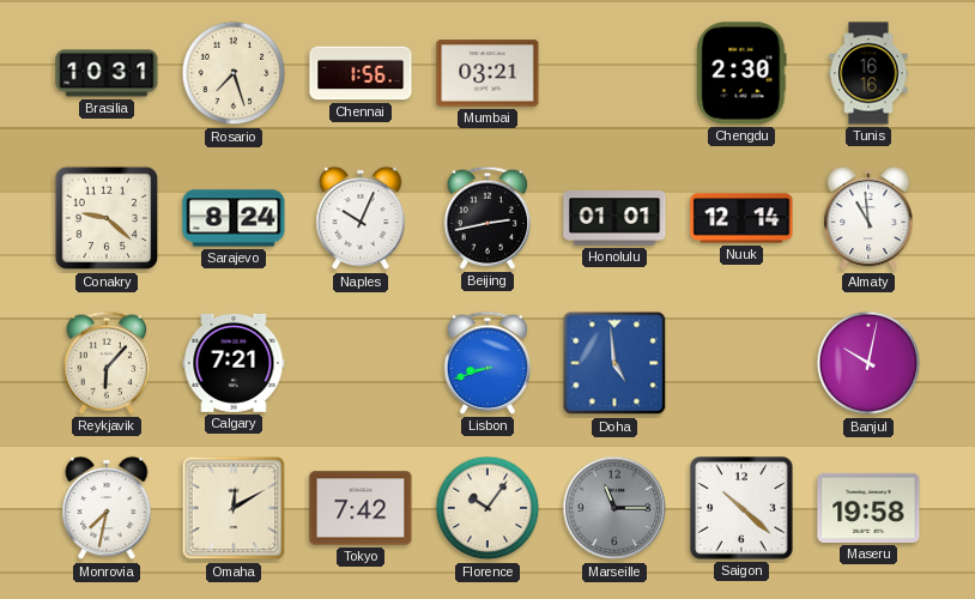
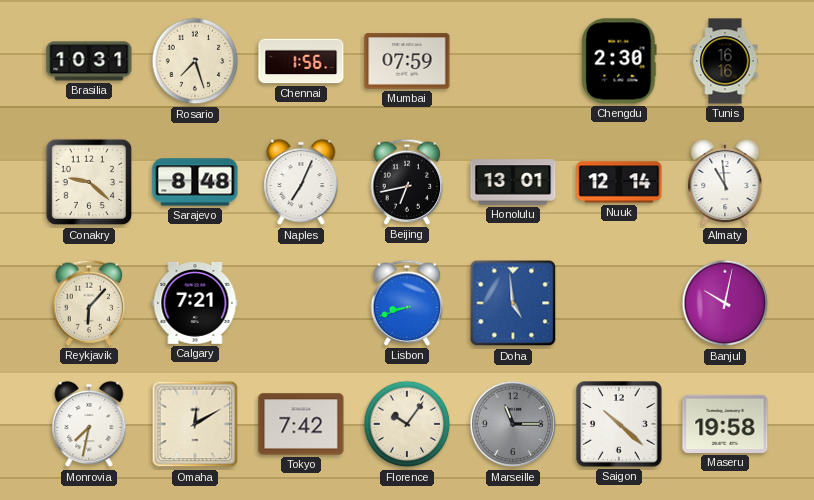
Mumbai: 03:21 -> 07:59
Sarajevo: 8:24 -> 8:48
Naples: 10:04 -> 7:04
Beijing: 2:43 -> 6:43
Honolulu: 01:01 -> 13:01
